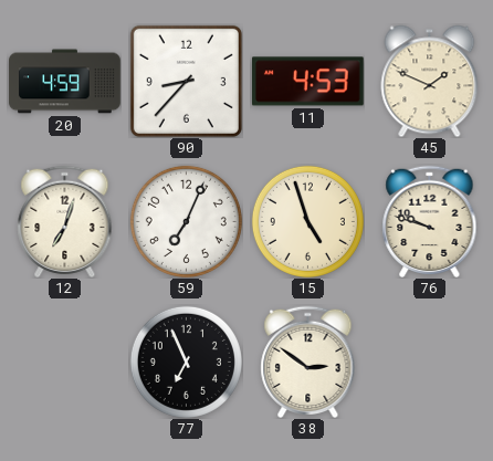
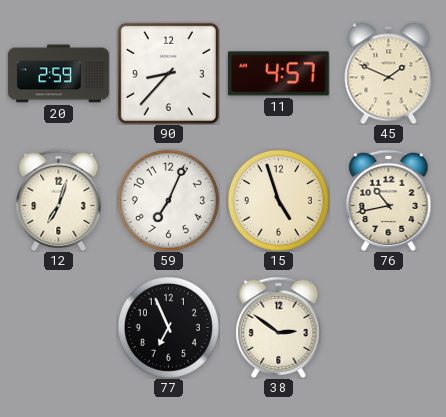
20: 4:59 -> 2:59
11: 4:53 -> 4:57
76: 9:48 -> 10:43
